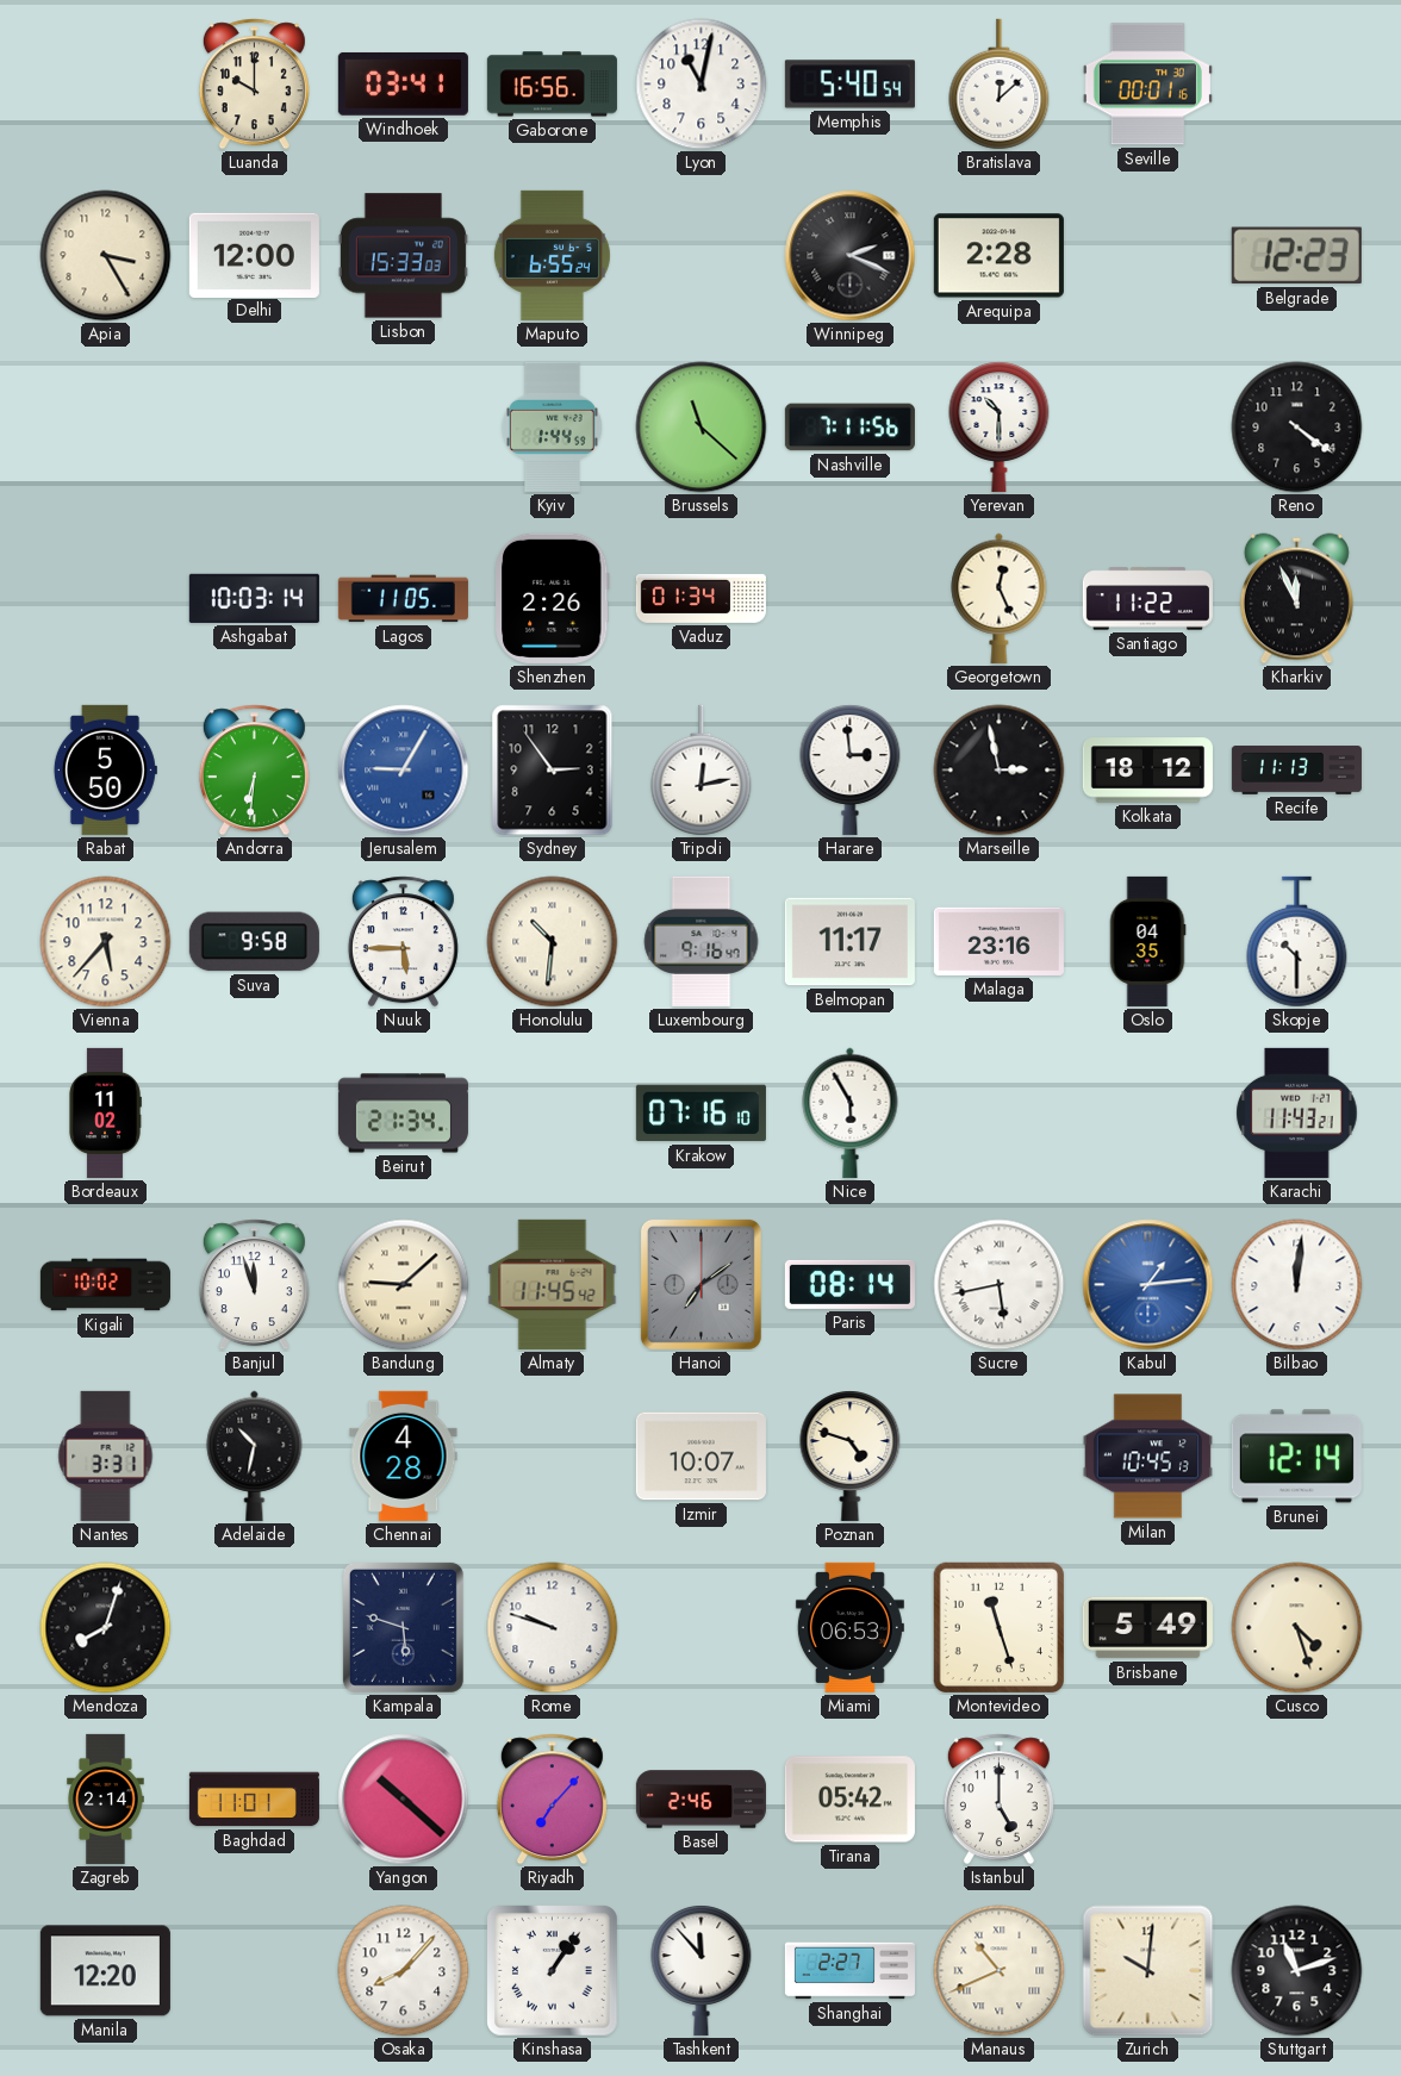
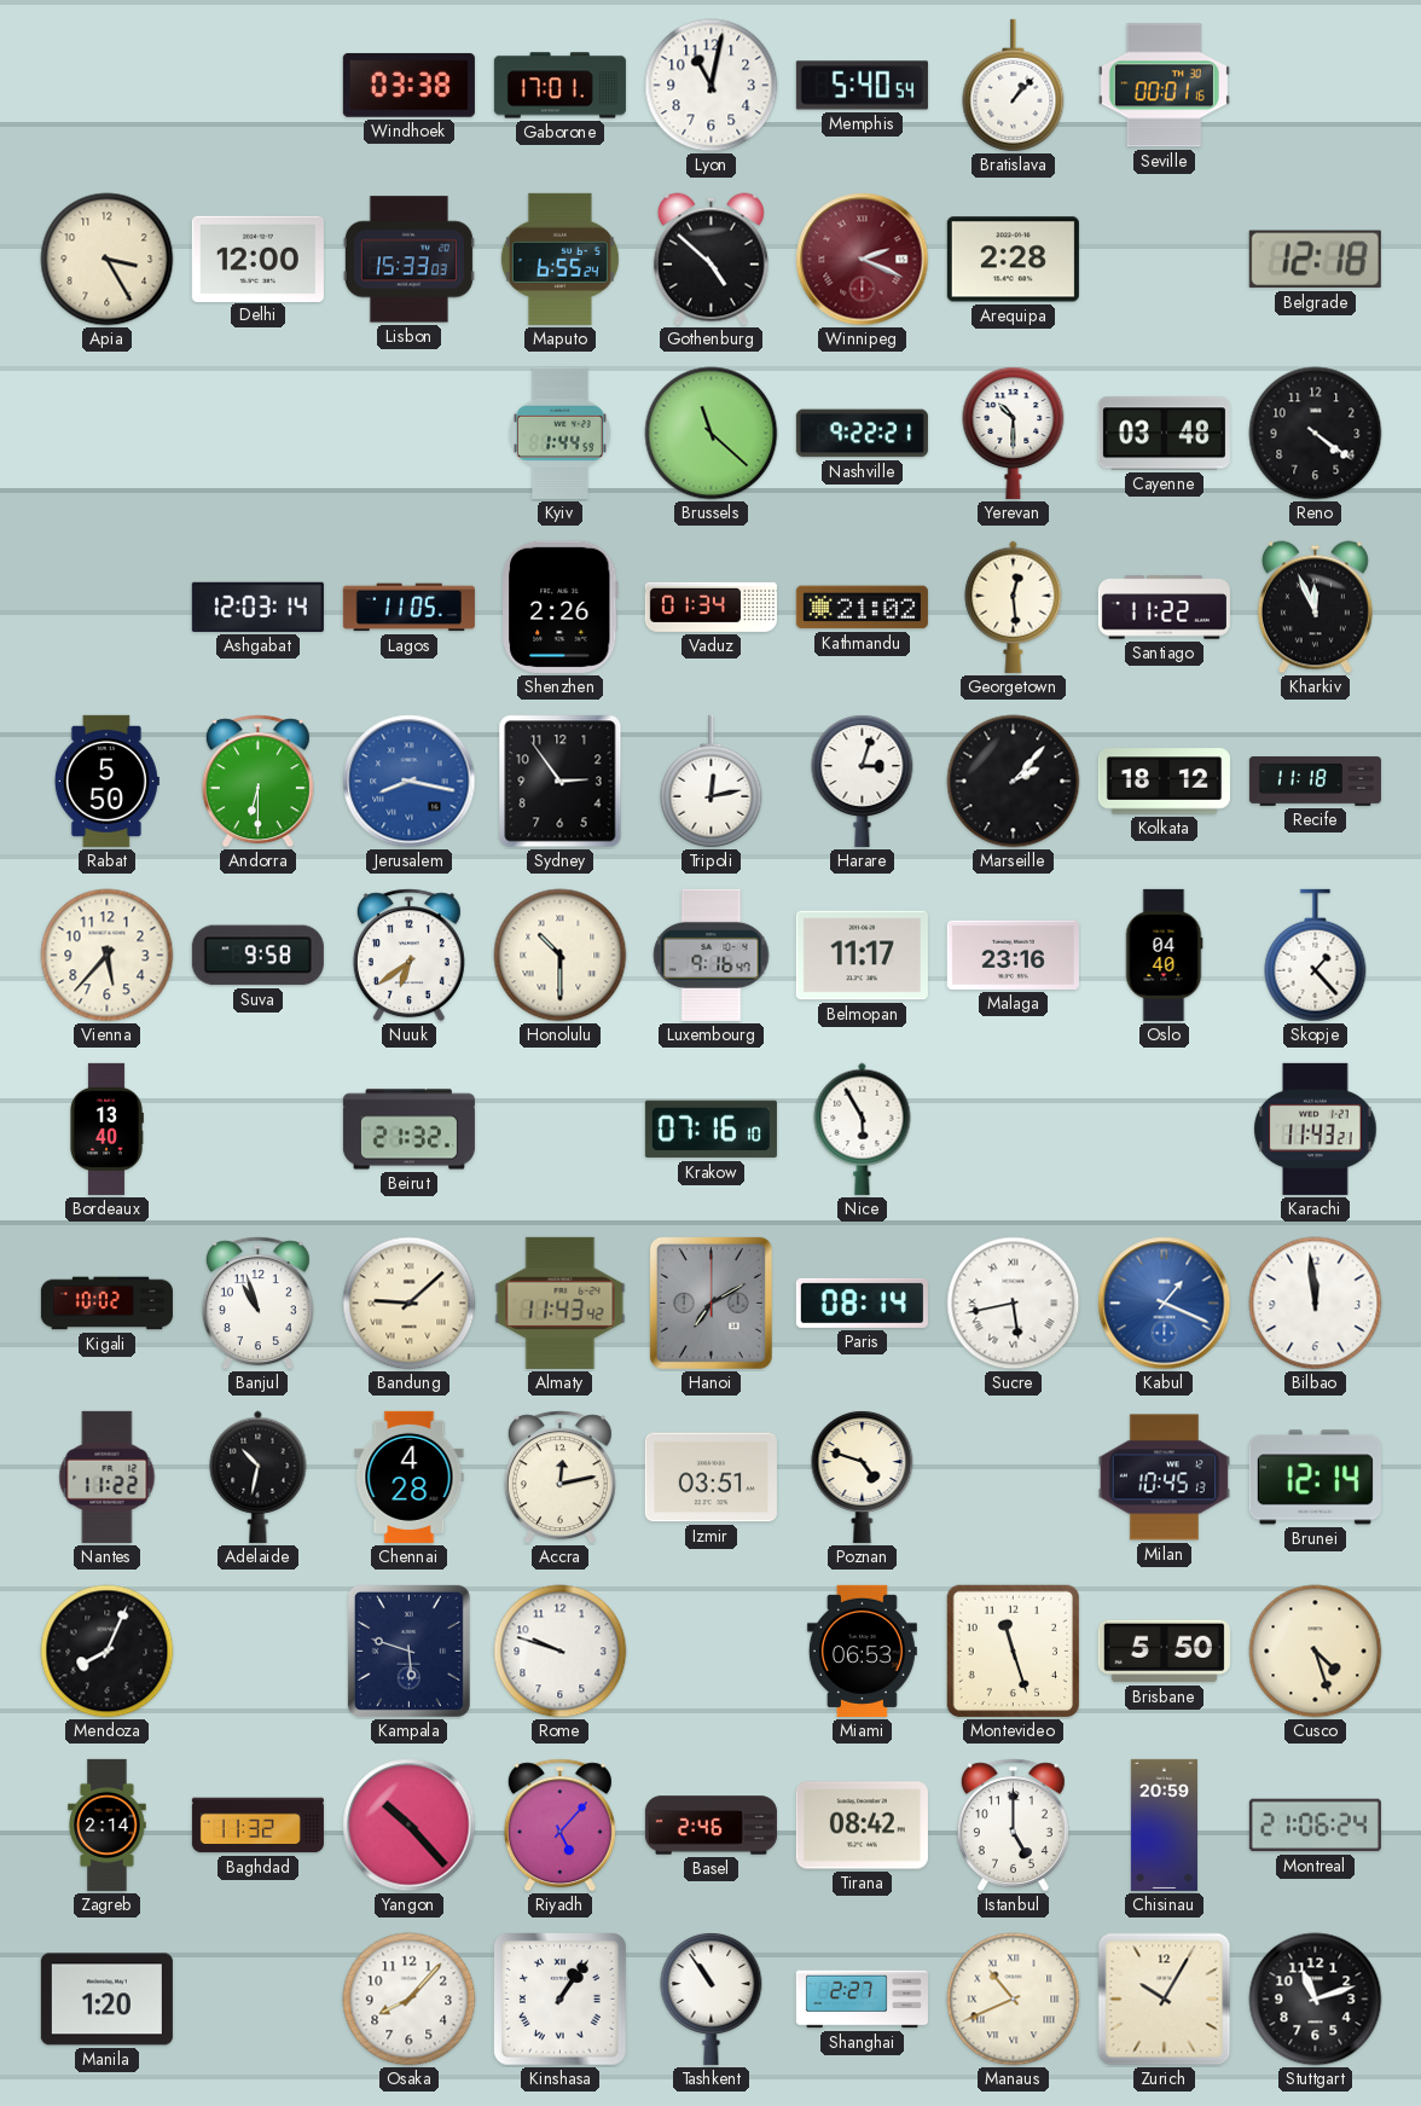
Luanda: 10:00 -> none
Windhoek: 03:41 -> 03:38
Gaborone: 16:56 -> 17:01
Bratislava: 12:08 -> 1:07
Gothenburg: none -> 4:52
Winnipeg dial: black -> burgundy
Belgrade: 12:23 -> 12:18
Nashville: 7:11 -> 9:22
Cayenne: none -> 03:48
Ashgabat: 10:03 -> 12:03
Kathmandu: none -> 21:02
Georgetown: 12:26 -> 12:29
Andorra: 6:31 -> 6:30
Jerusalem: 9:05 -> 8:17
Harare: 2:59 -> 3:03
Marseille: 2:58 -> 2:07
Recife: 11:13 -> 11:18
Nuuk: 5:45 -> 6:39
Honolulu: 10:31 -> 10:30
Oslo: 04:35 -> 04:40
Skopje: 10:30 -> 1:23
Bordeaux: 11:02 -> 13:40
Beirut: 21:34 -> 21:32
Banjul: 11:57 -> 10:57
Almaty: 11:45 -> 11:43
Hanoi: 7:09 -> 7:10
Kabul: 1:14 -> 1:19
Bilbao: 12:01 -> 11:59
Nantes: 3:31 -> 11:22
Accra: none -> 12:13
Izmir: 10:07 -> 03:51
Mendoza: 8:03 -> 8:04
Brisbane: 5:49 -> 5:50
Baghdad: 11:01 -> 11:32
Yangon: 10:22 -> 10:23
Riyadh: 7:07 -> 5:07
Tirana: 05:42 -> 08:42
Chisinau: none -> 20:59
Montreal: none -> 21:06
Manila: 12:20 -> 1:20
Tashkent: 11:53 -> 10:54
Zurich: 10:01 -> 10:05
